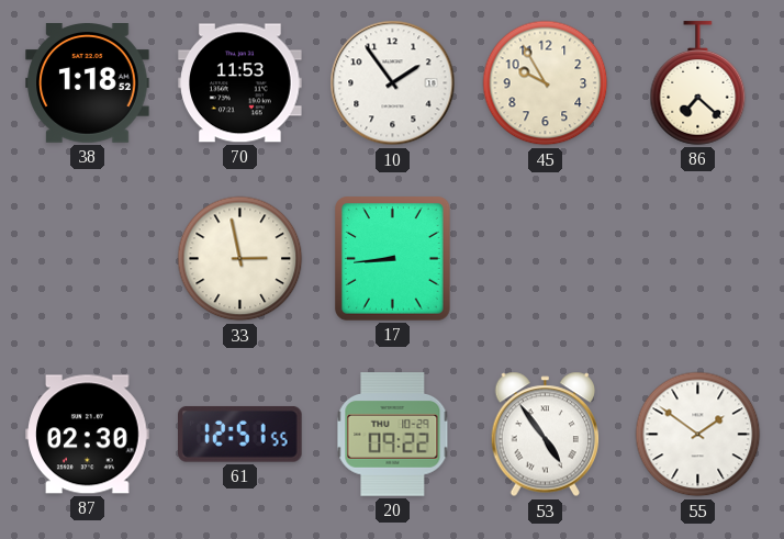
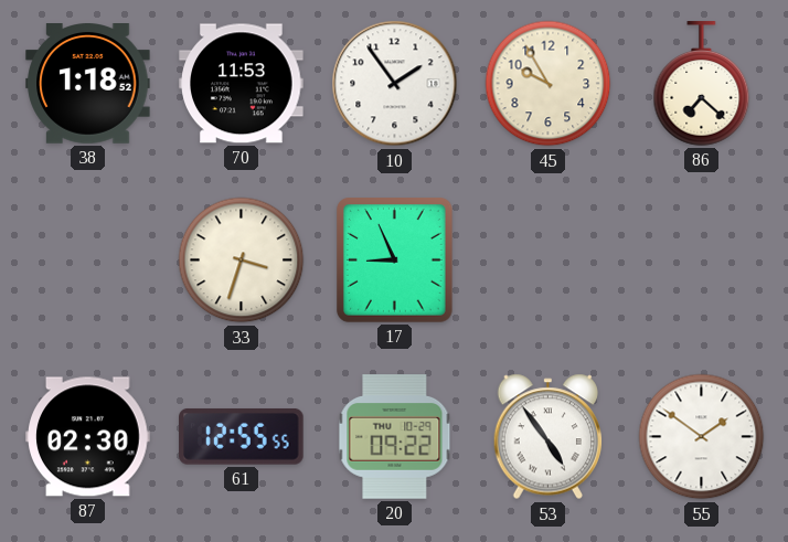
33: 2:58 -> 3:33
17: 8:44 -> 8:56
61: 12:51 -> 12:55
